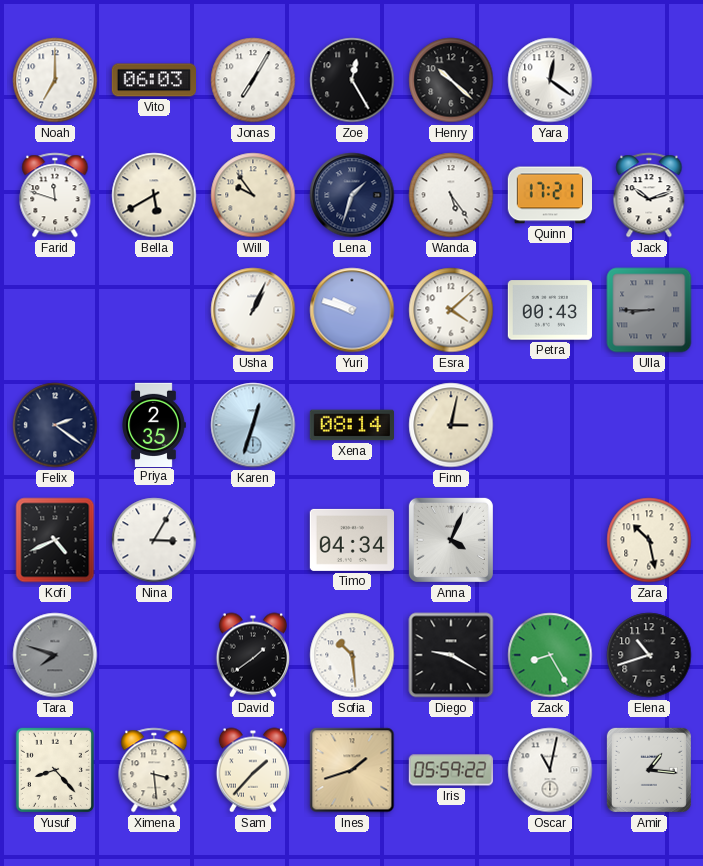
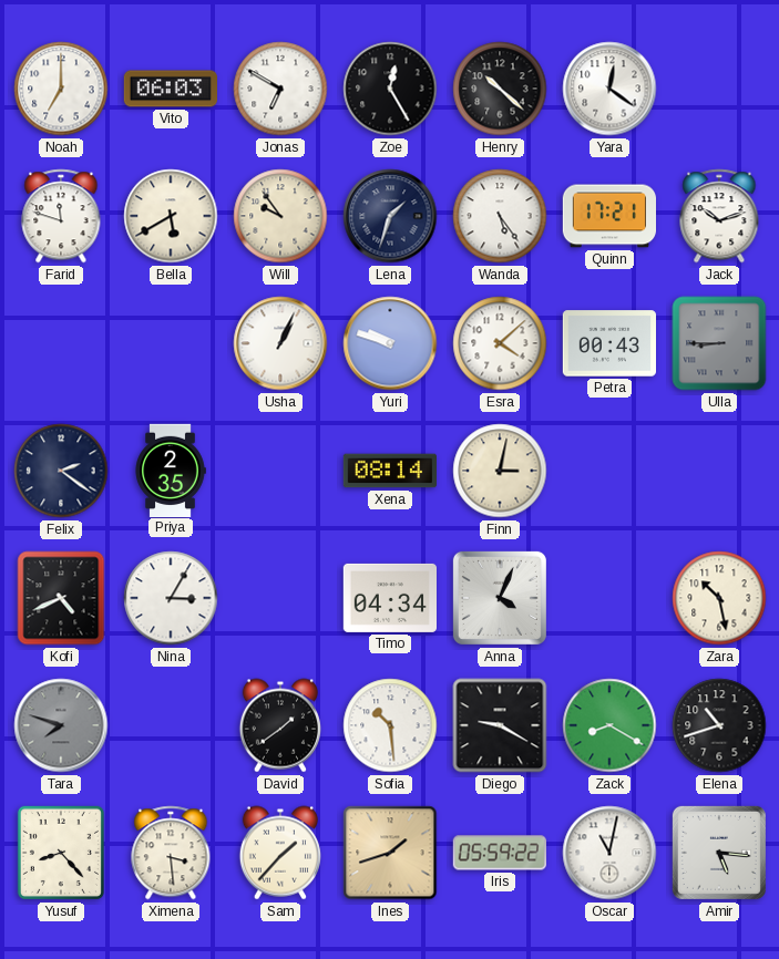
Jonas: 7:05 -> 6:50
Karen: 12:33 -> none
Zack: 8:25 -> 8:20
Amir: 1:16 -> 5:16
